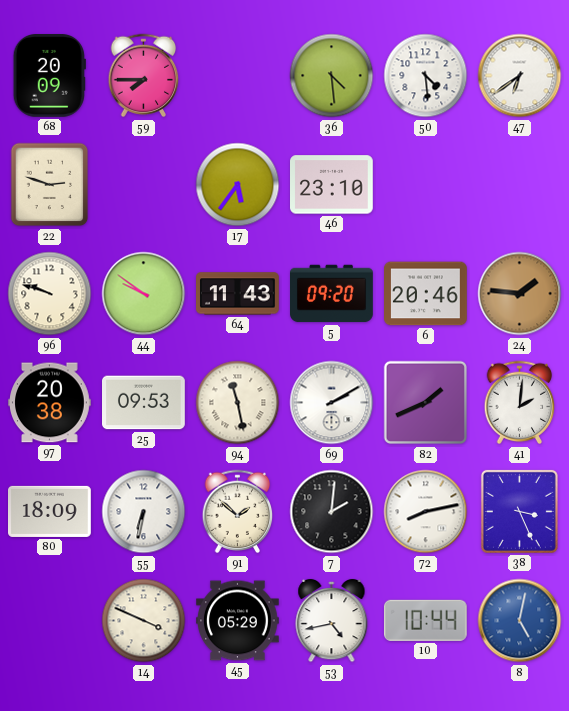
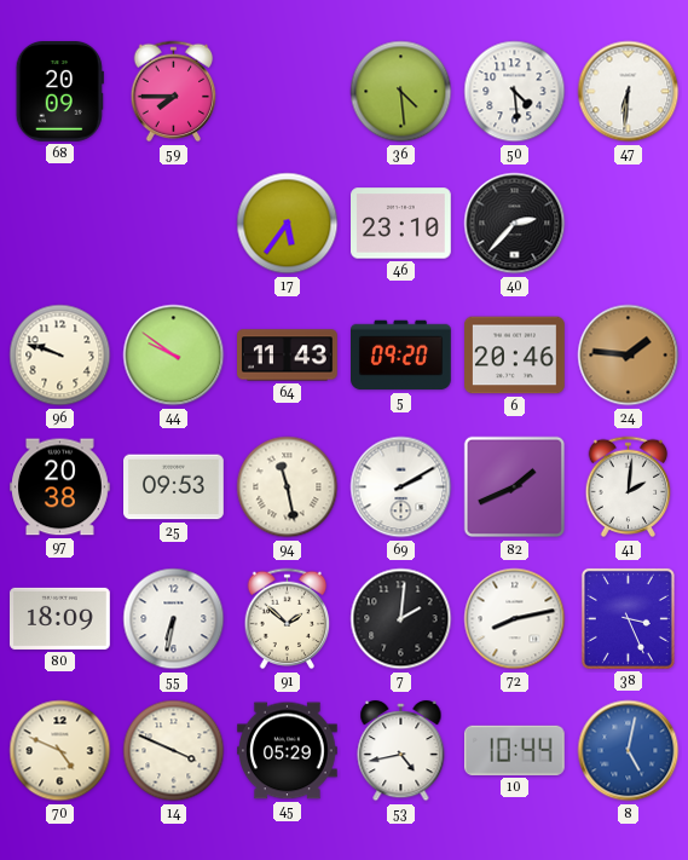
47: 6:39 -> 6:31
22: 2:48 -> none
40: none -> 2:37
70: none -> 4:49
